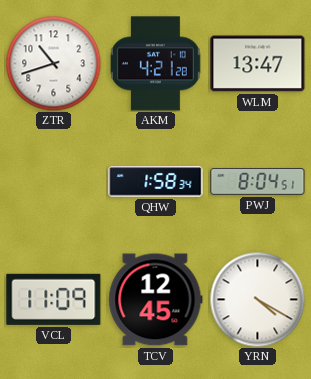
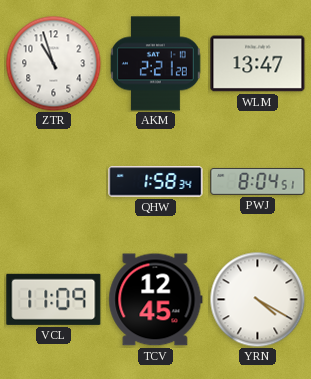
ZTR: 10:42 -> 10:57
AKM: 4:21 -> 2:21
